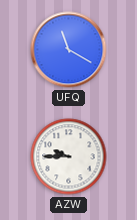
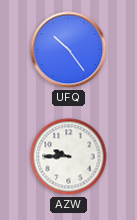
UFQ: 11:20 -> 10:24
